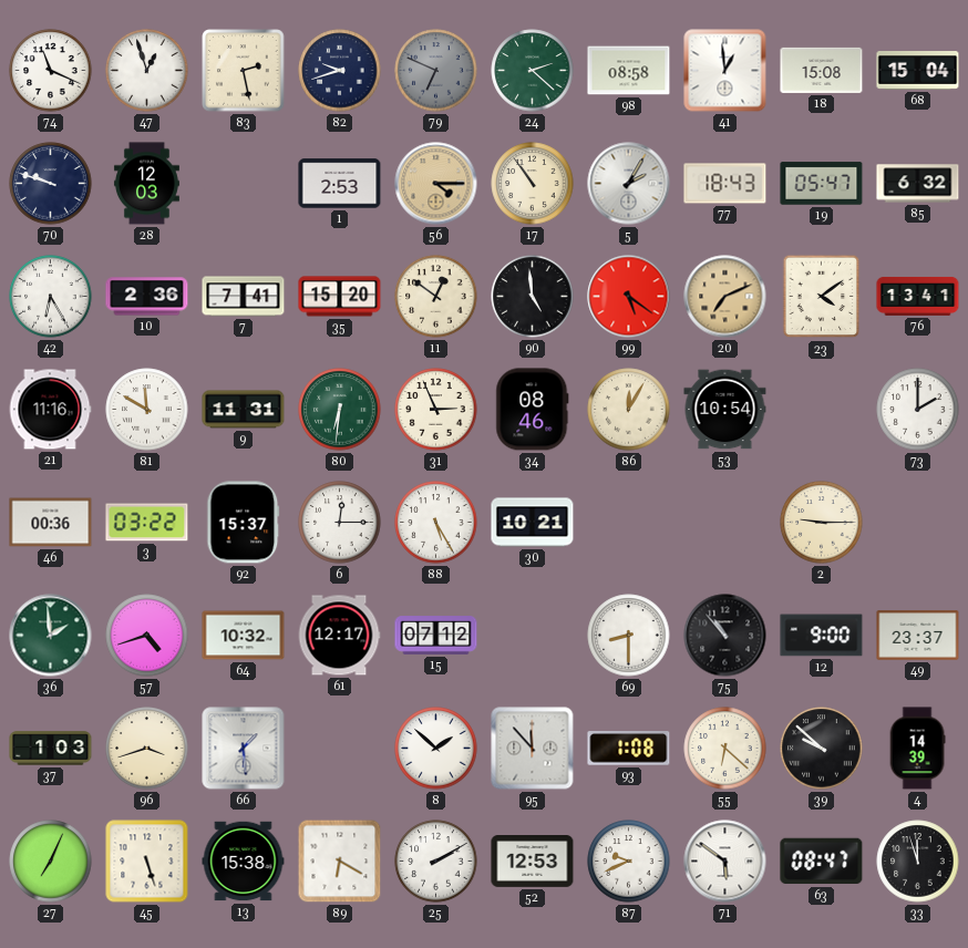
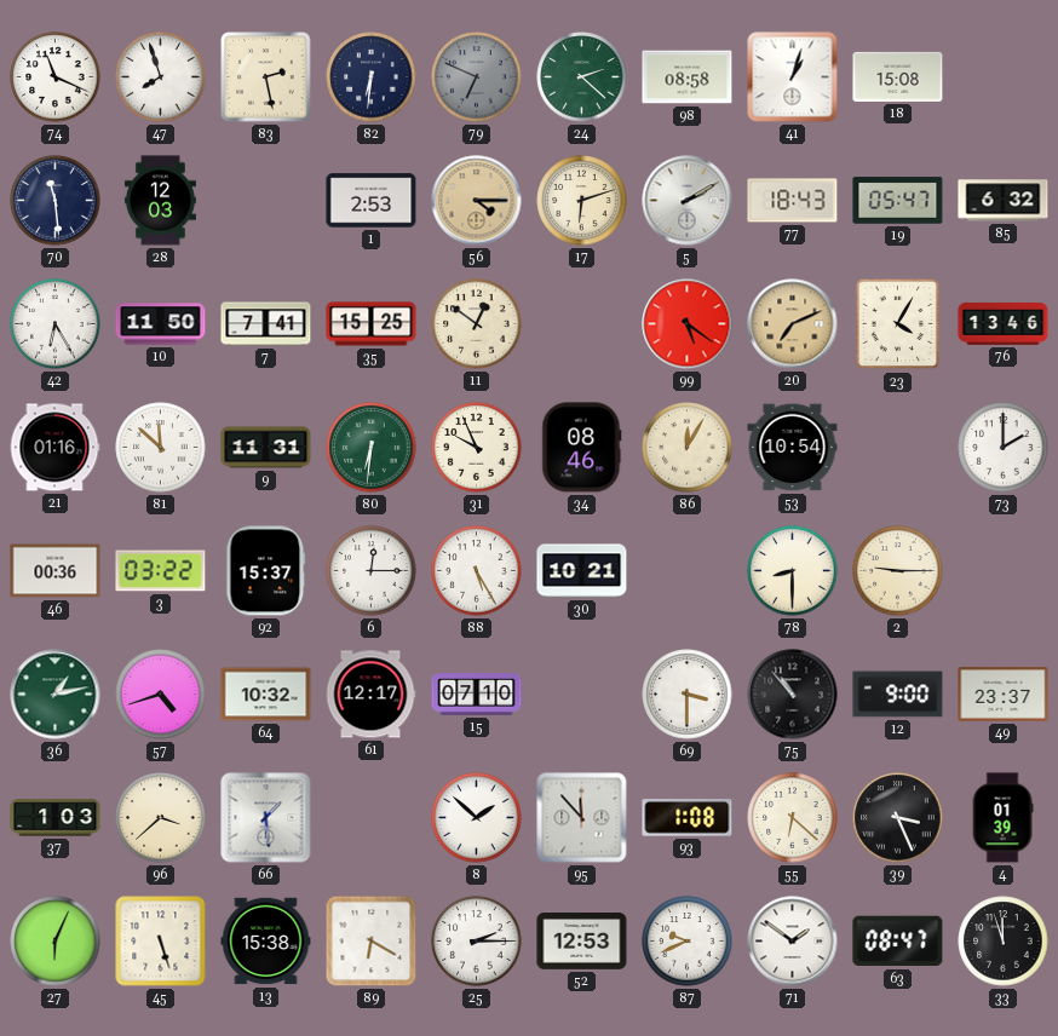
47: 12:57 -> 7:57
82: 9:42 -> 6:31
41: 12:59 -> 1:03
68: 15:04 -> none
70: 9:48 -> 11:29
17: 10:54 -> 6:12
5: 2:05 -> 2:10
10: 2:36 -> 11:50
35: 15:20 -> 15:25
90: 4:59 -> none
23: 4:09 -> 4:05
76: 13:41 -> 13:46
21: 11:16 -> 01:16
81: 11:50 -> 11:52
31: 2:56 -> 9:56
78: none -> 8:30
36: 1:59 -> 1:13
15: 07:12 -> 07:10
69: 8:30 -> 3:30
96: 3:42 -> 3:38
39: 9:52 -> 3:26
4: 14:39 -> 01:39
27: 7:04 -> 6:04
25: 2:10 -> 2:15
71: 5:51 -> 1:51
